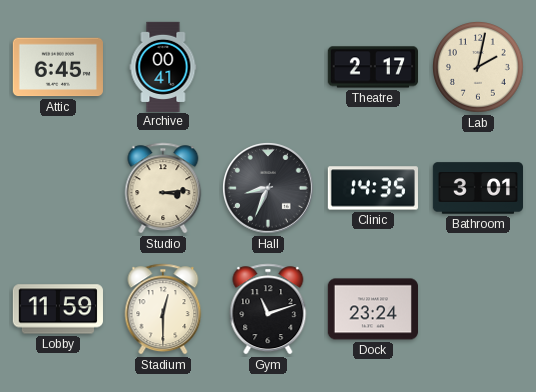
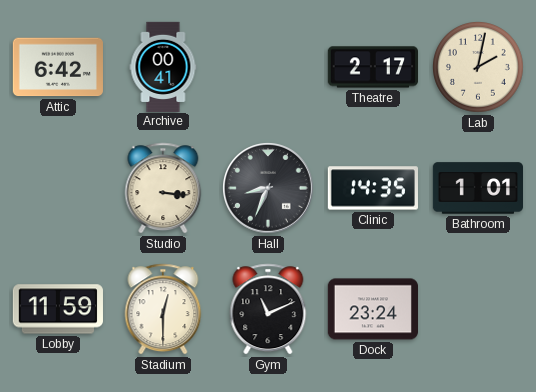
Attic: 6:45 -> 6:42
Studio: 3:14 -> 3:16
Bathroom: 3:01 -> 1:01
Gym: 11:12 -> 11:11
